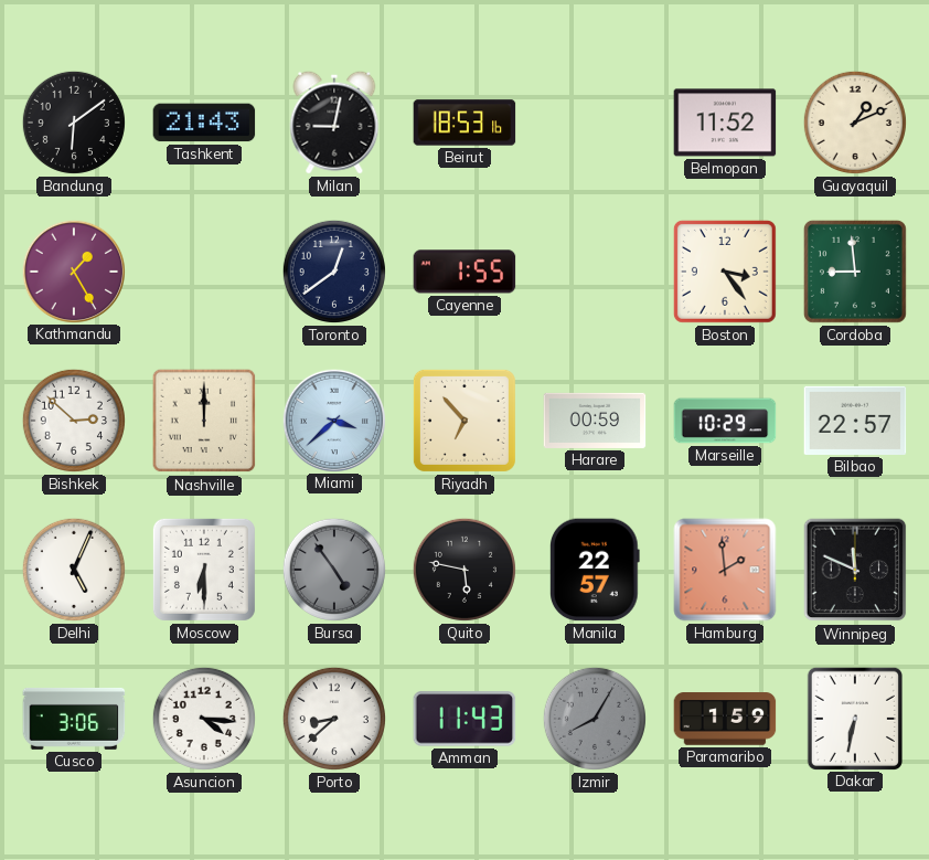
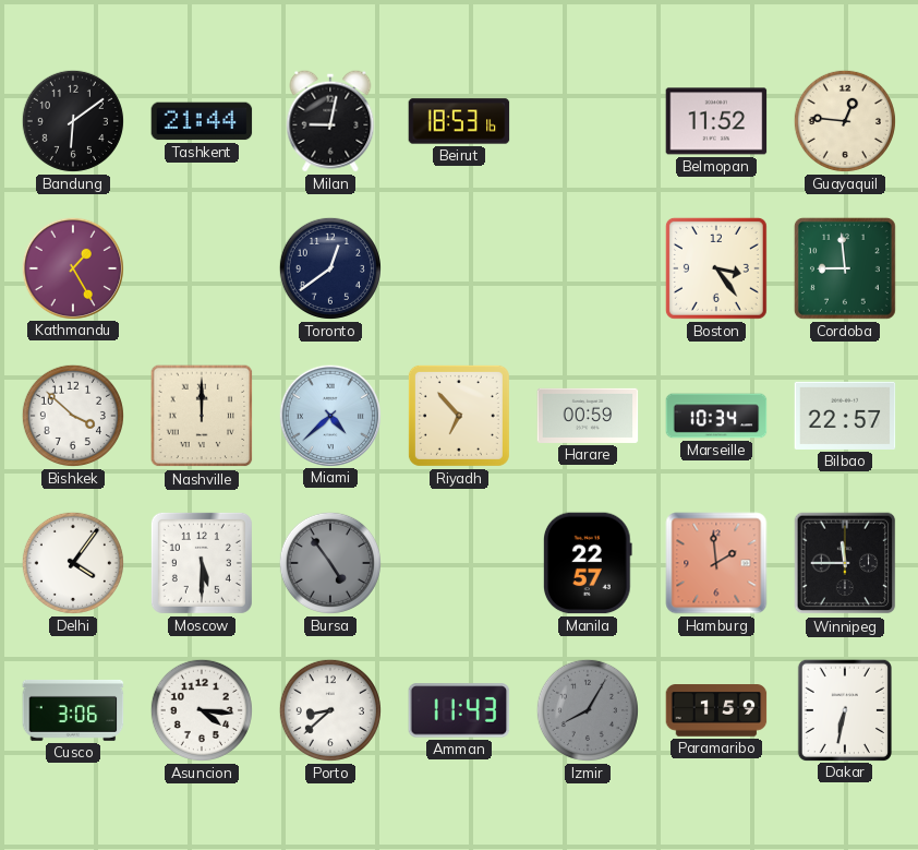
Tashkent: 21:43 -> 21:44
Guayaquil: 1:11 -> 12:46
Cayenne: 1:55 -> none
Bishkek: 2:52 -> 3:52
Miami: 3:38 -> 4:38
Marseille: 10:29 -> 10:34
Delhi: 5:04 -> 4:06
Moscow: 6:30 -> 5:30
Quito: 5:47 -> none
Winnipeg: 11:49 -> 11:45
